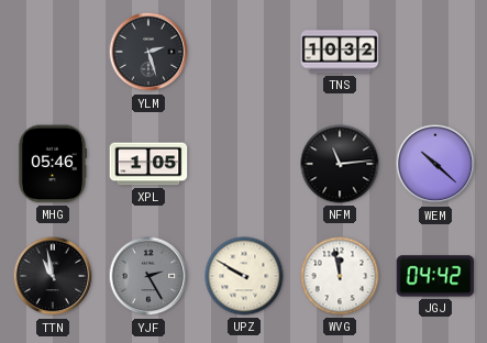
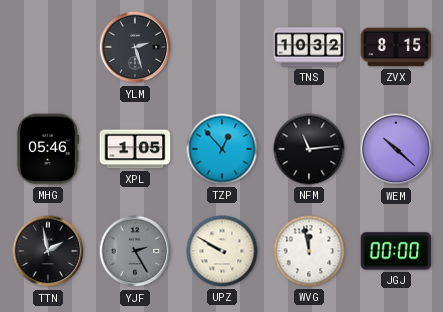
ZVX: none -> 8:15
TZP: none -> 12:53
TTN: 10:58 -> 1:58
JGJ: 04:42 -> 00:00
